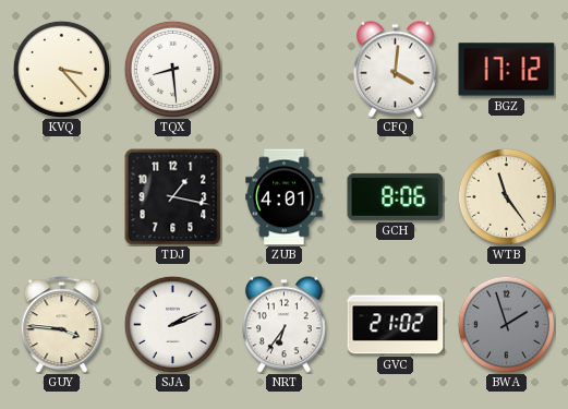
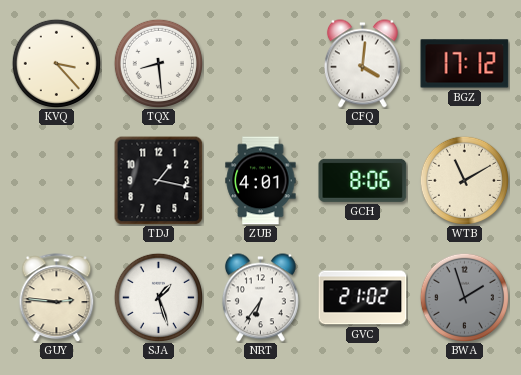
WTB: 11:24 -> 11:10
GUY: 3:46 -> 2:46
SJA: 2:11 -> 1:27
